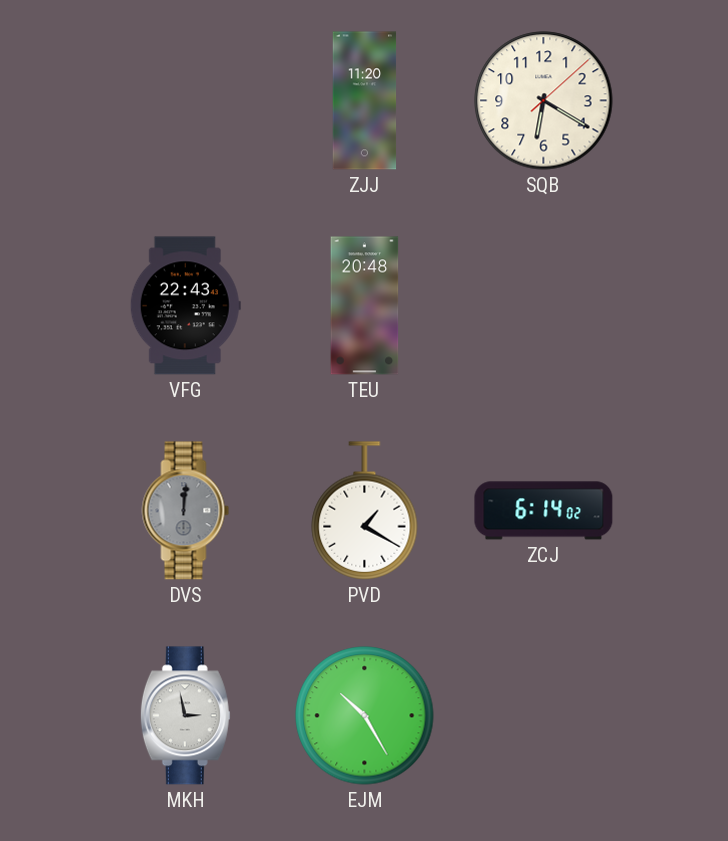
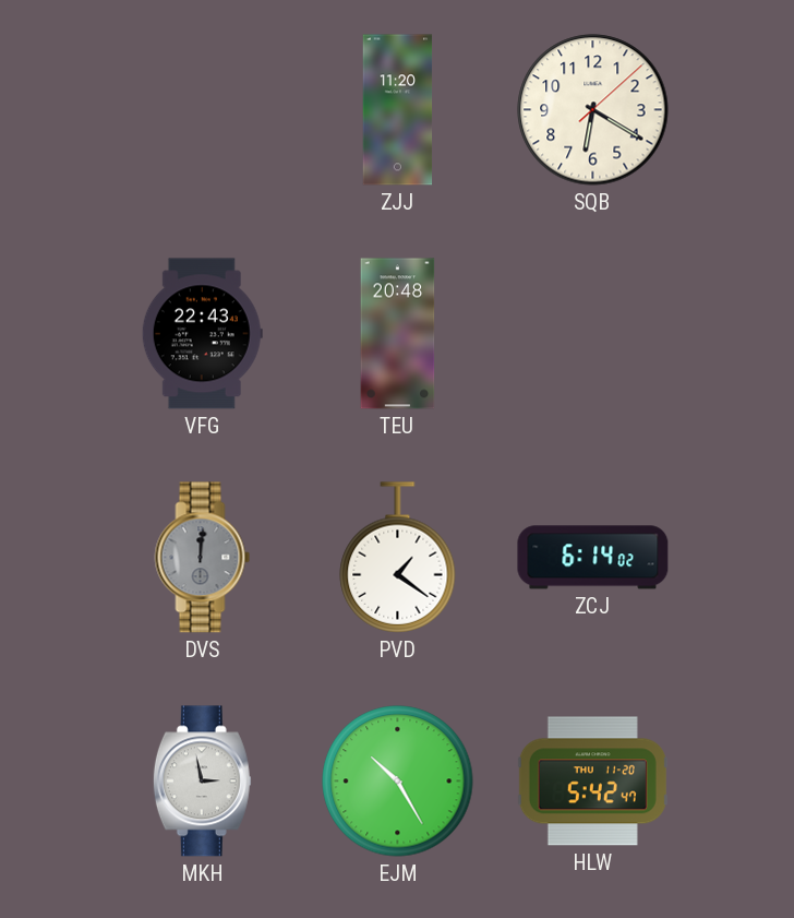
PVD: 1:20 -> 1:21
HLW: none -> 5:42
